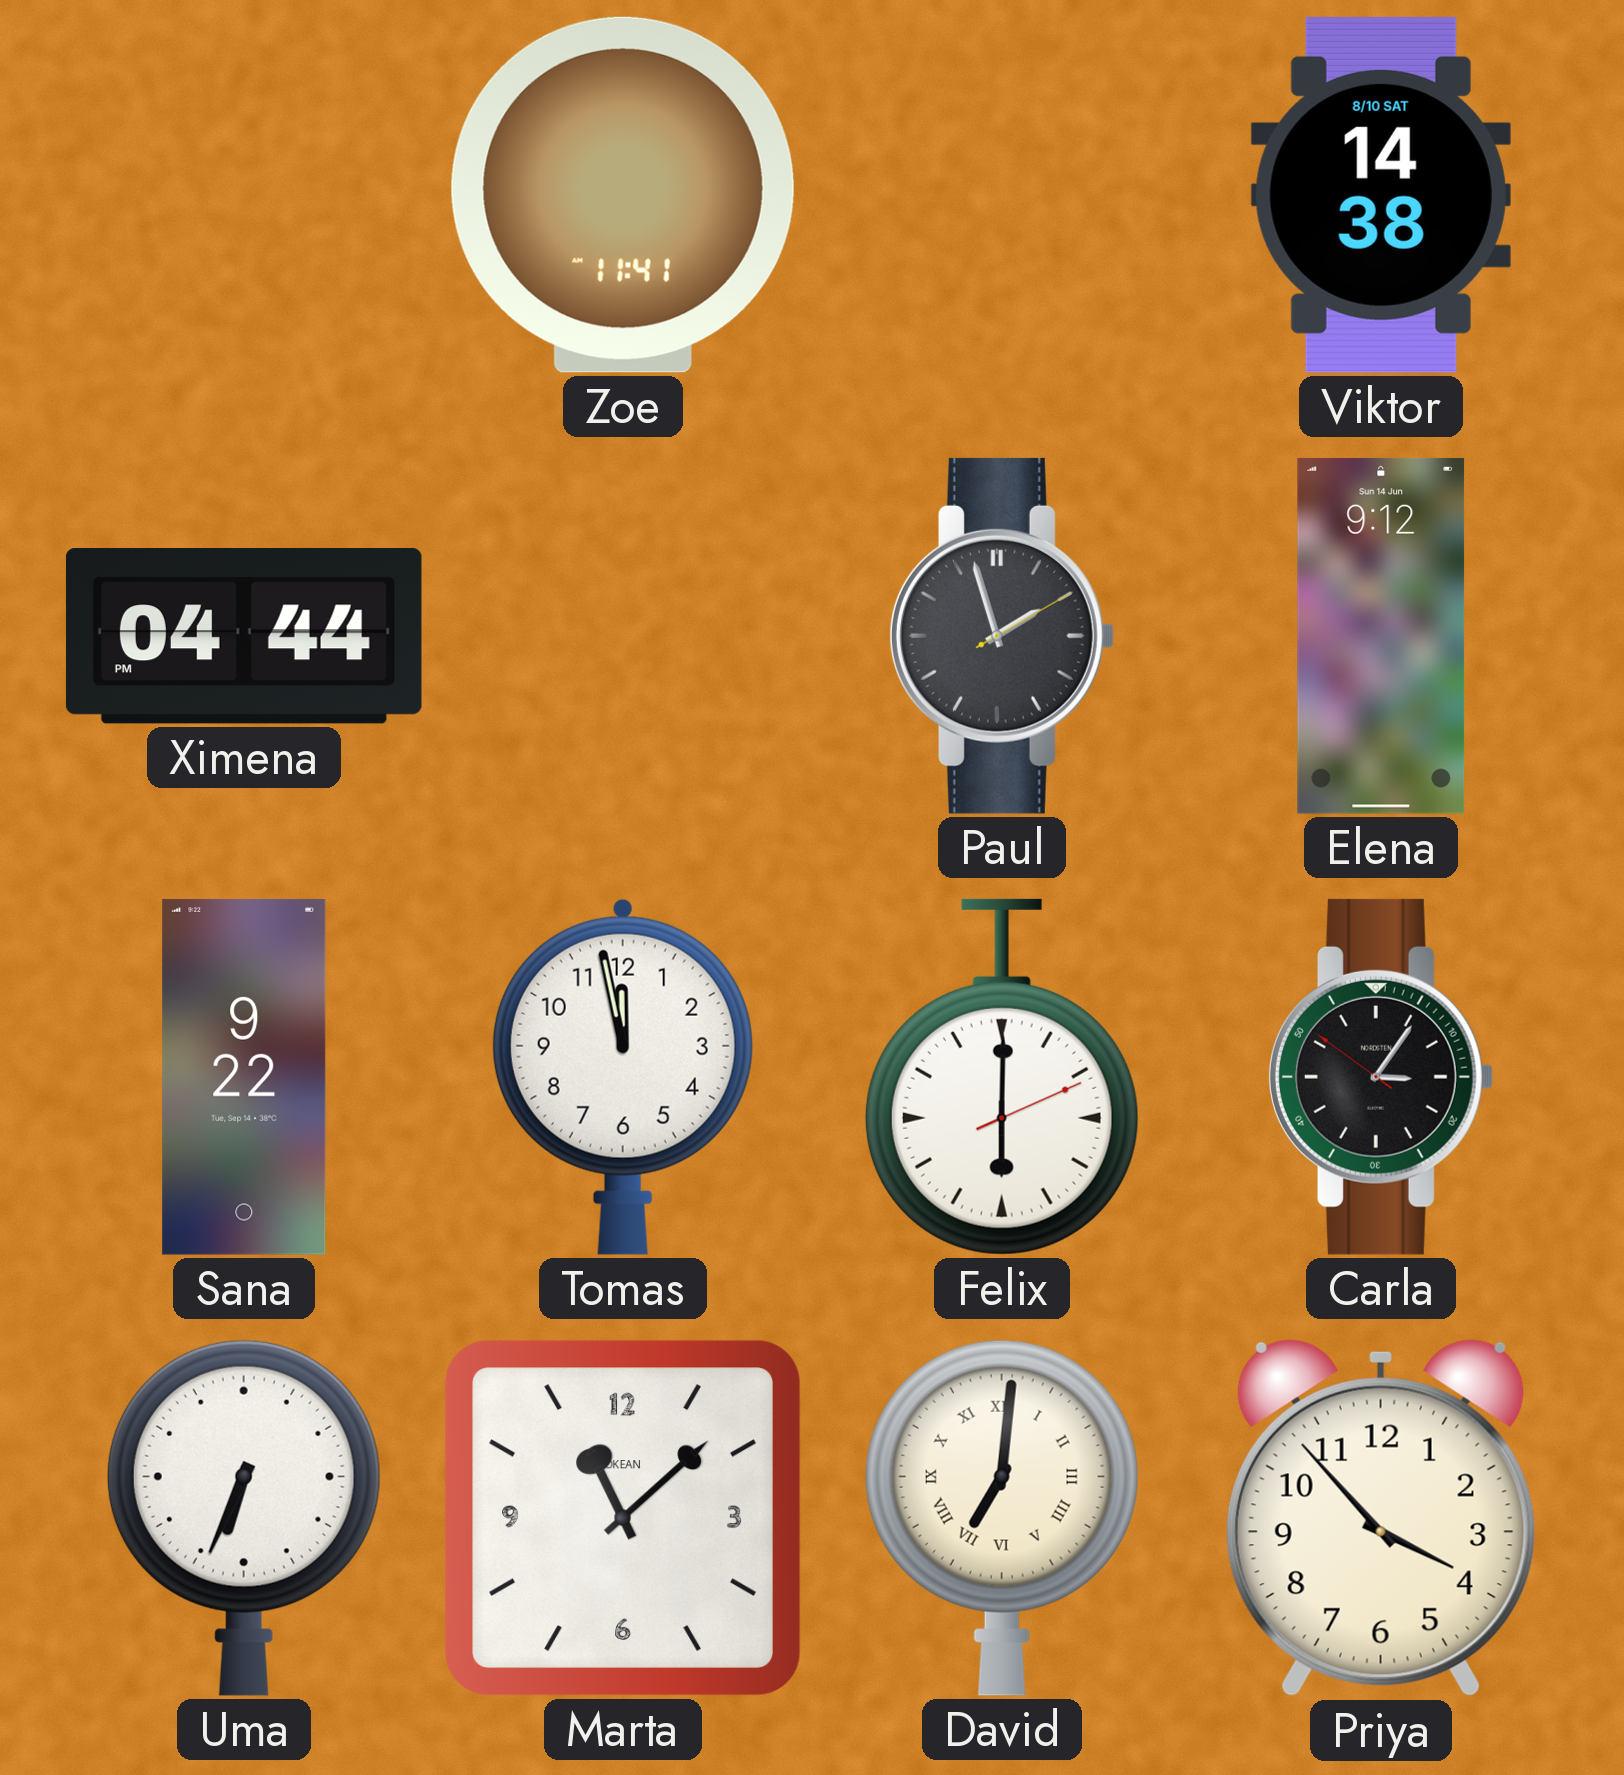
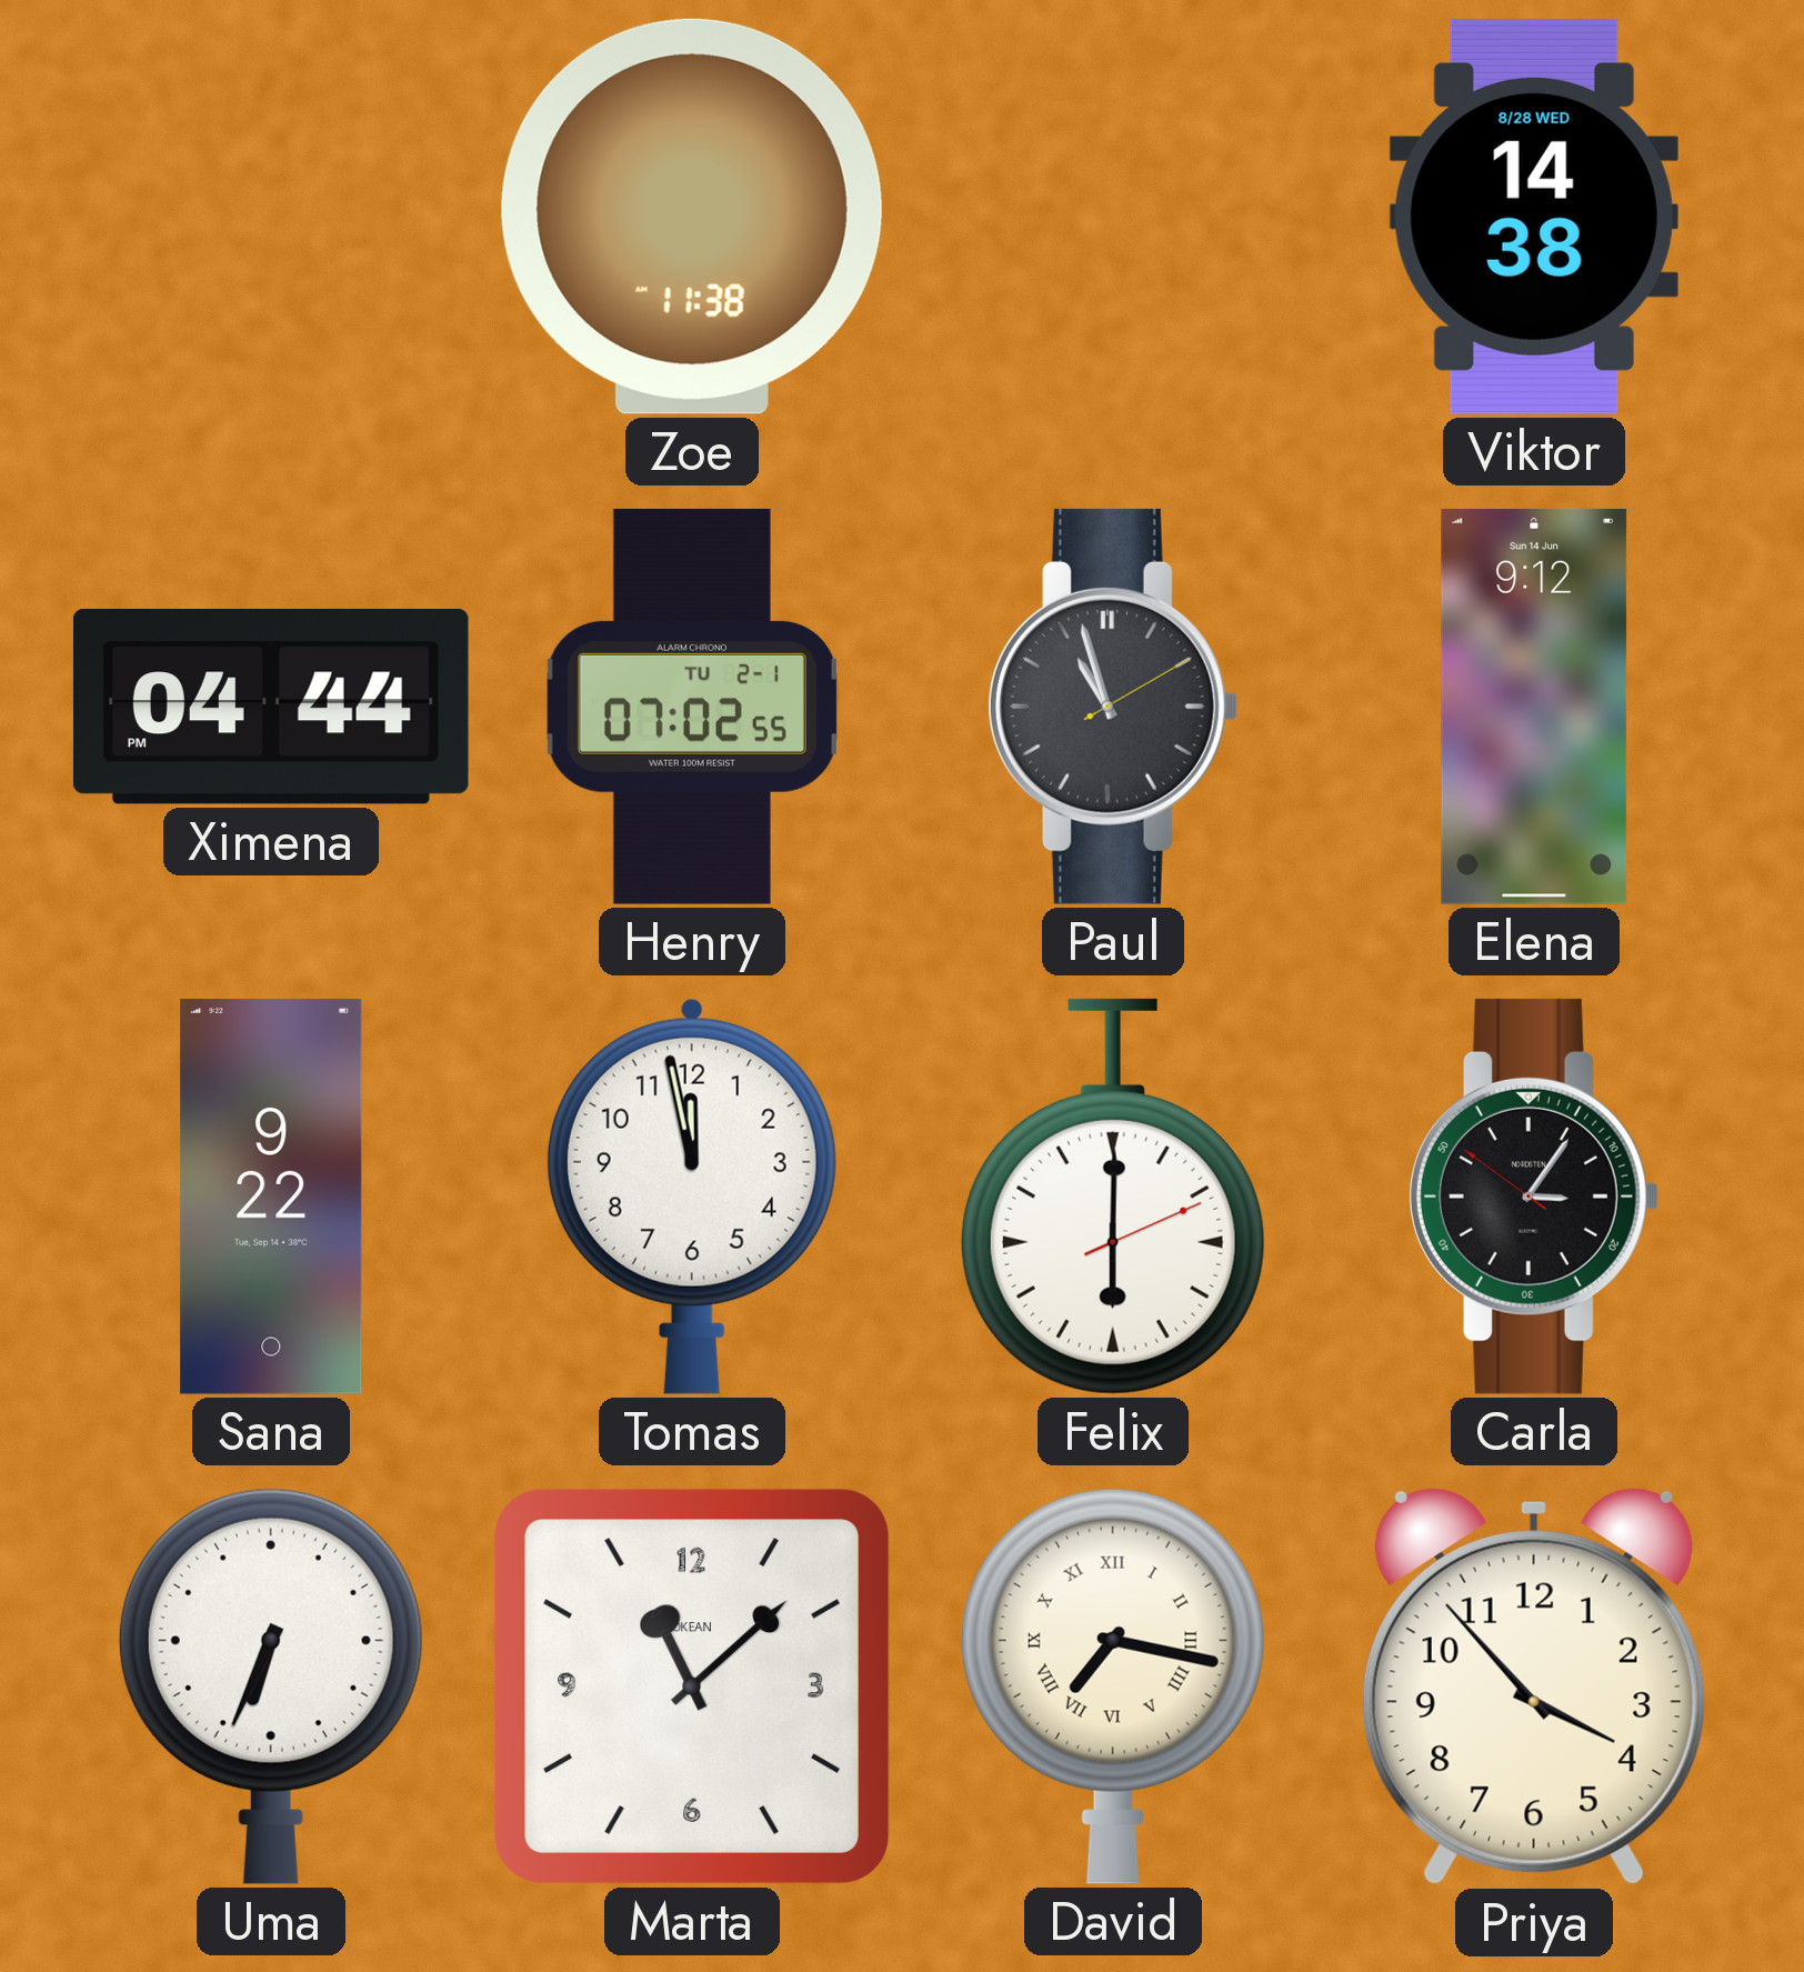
Zoe: 11:41 -> 11:38
Viktor date: 8/10 SAT -> 8/28 WED
Henry: none -> 07:02
Paul: 1:57 -> 10:57
David: 7:01 -> 7:17
